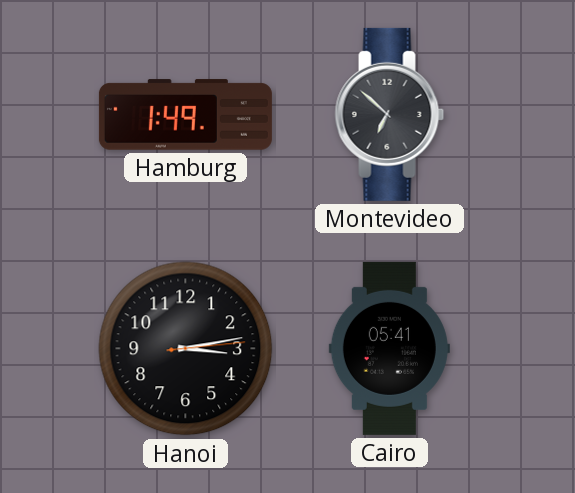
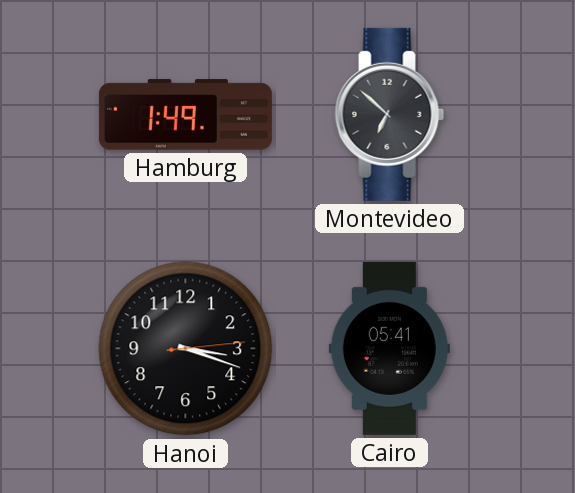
Hanoi: 3:13 -> 3:18
